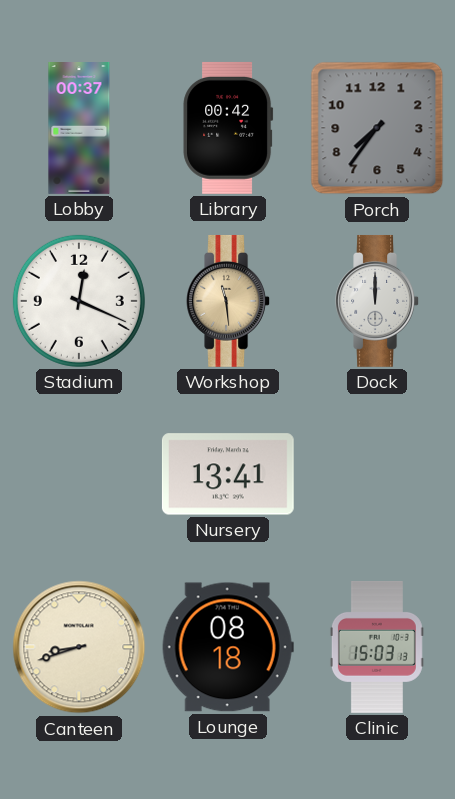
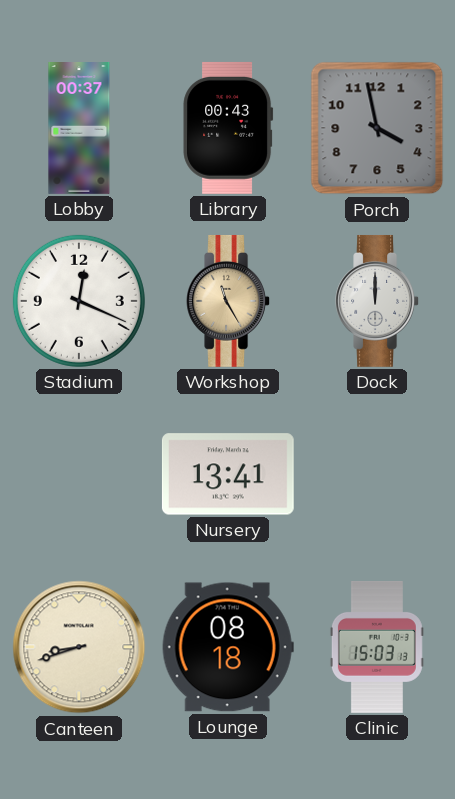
Library: 00:42 -> 00:43
Porch: 7:36 -> 3:58
Workshop: 11:29 -> 11:25
